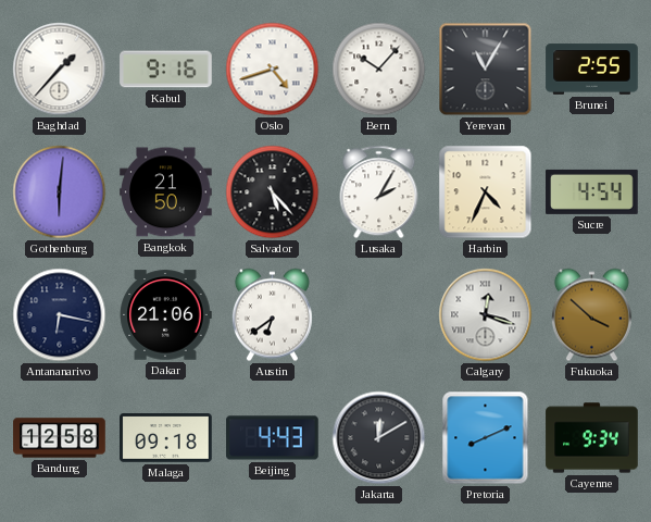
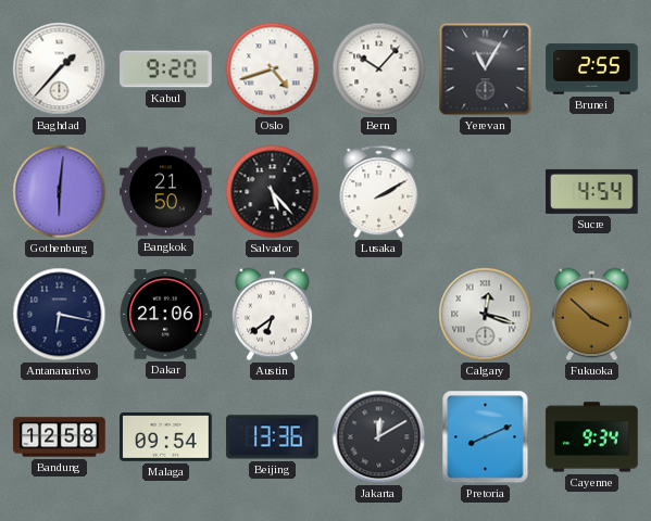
Kabul: 9:16 -> 9:20
Lusaka: 2:05 -> 2:10
Harbin: 4:34 -> none
Malaga: 09:18 -> 09:54
Beijing: 4:43 -> 13:36
